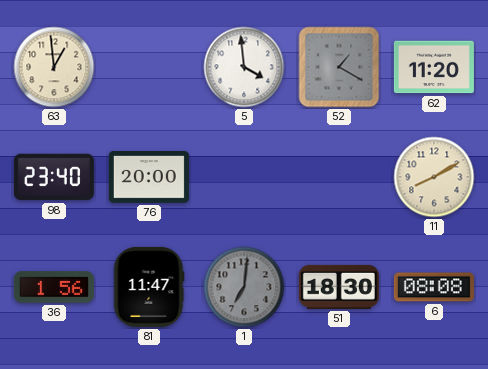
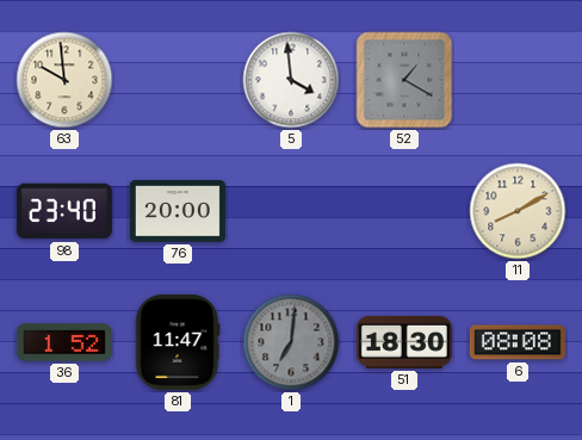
63: 12:59 -> 9:59
62: 11:20 -> none
36: 1:56 -> 1:52
